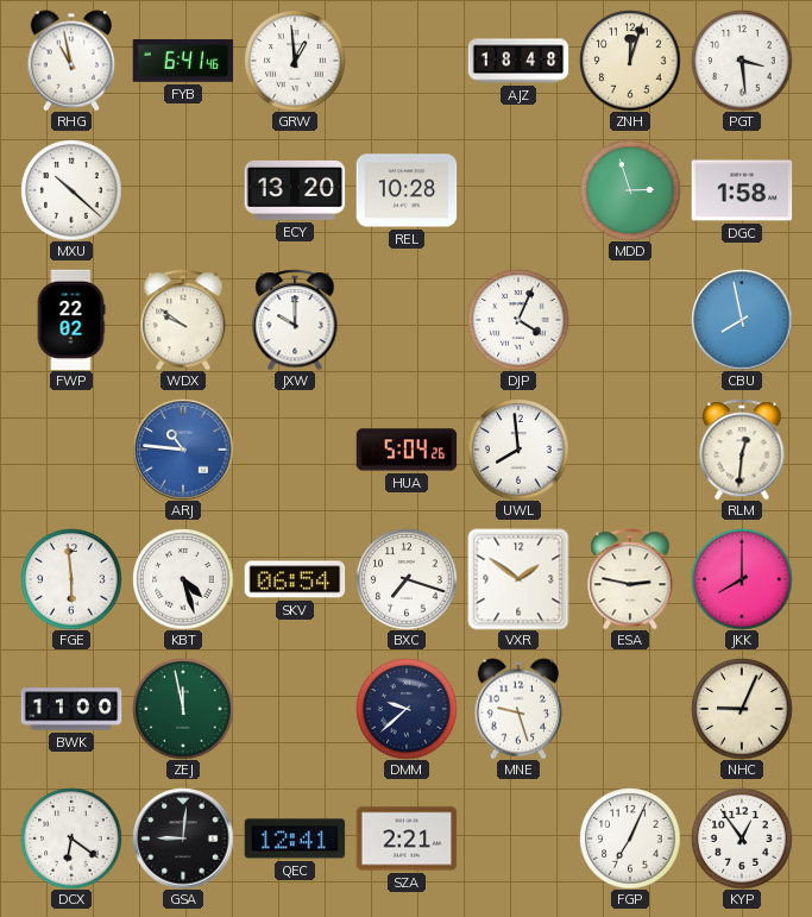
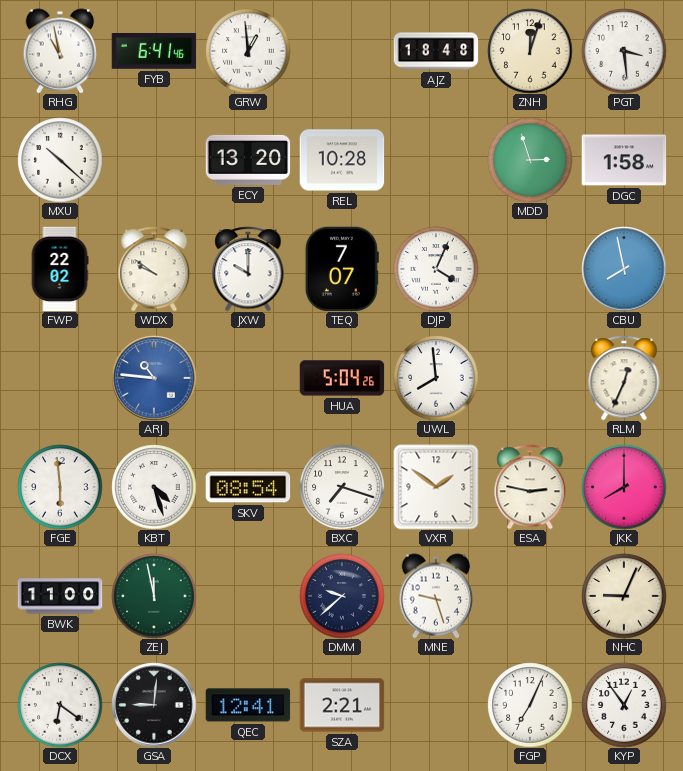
TEQ: none -> 7:07
RLM: 12:31 -> 12:34
SKV: 06:54 -> 08:54
